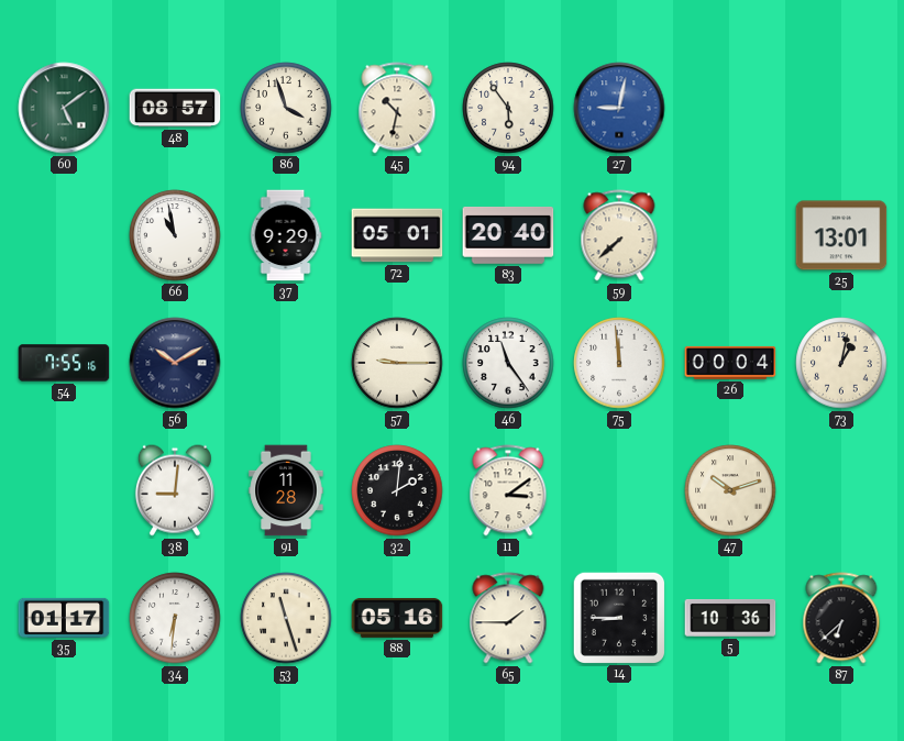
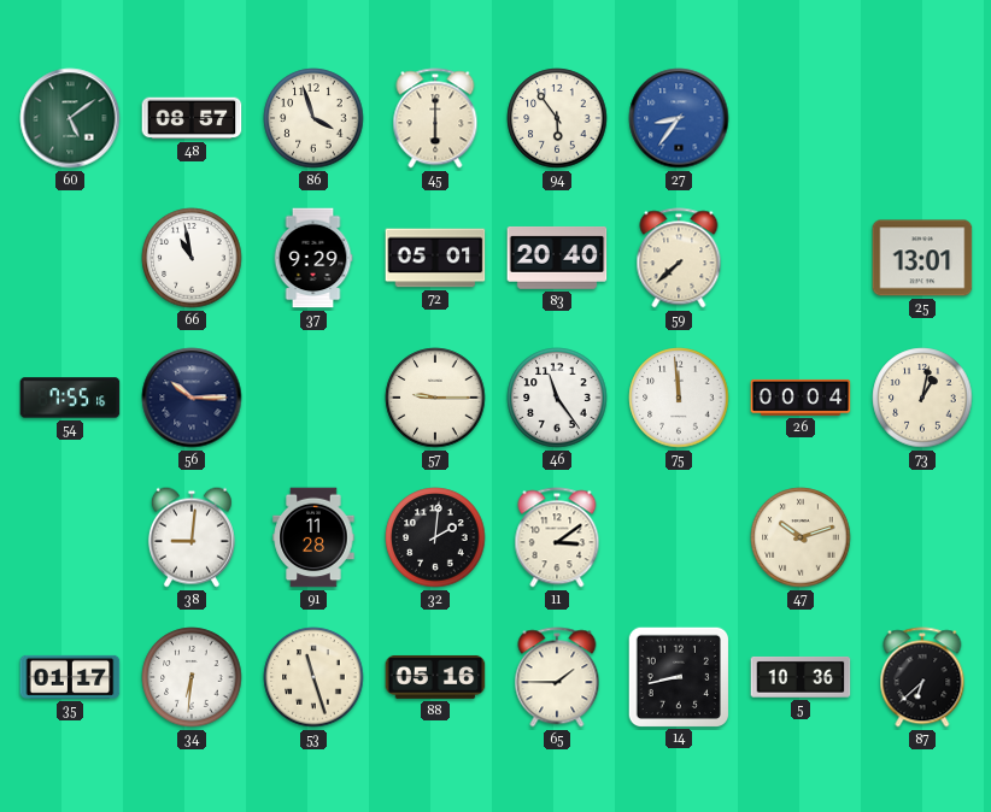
45: 10:32 -> 6:00
27: 9:02 -> 8:36
56: 10:10 -> 10:15
14: 8:45 -> 8:43
